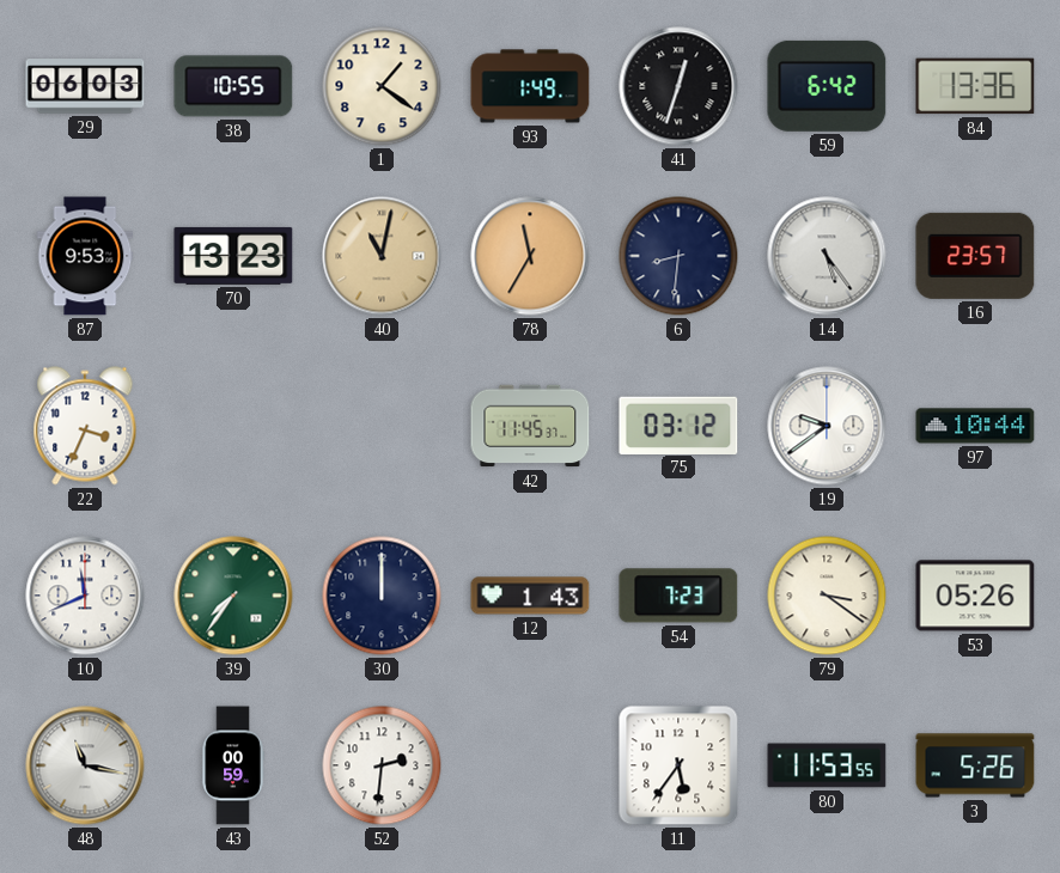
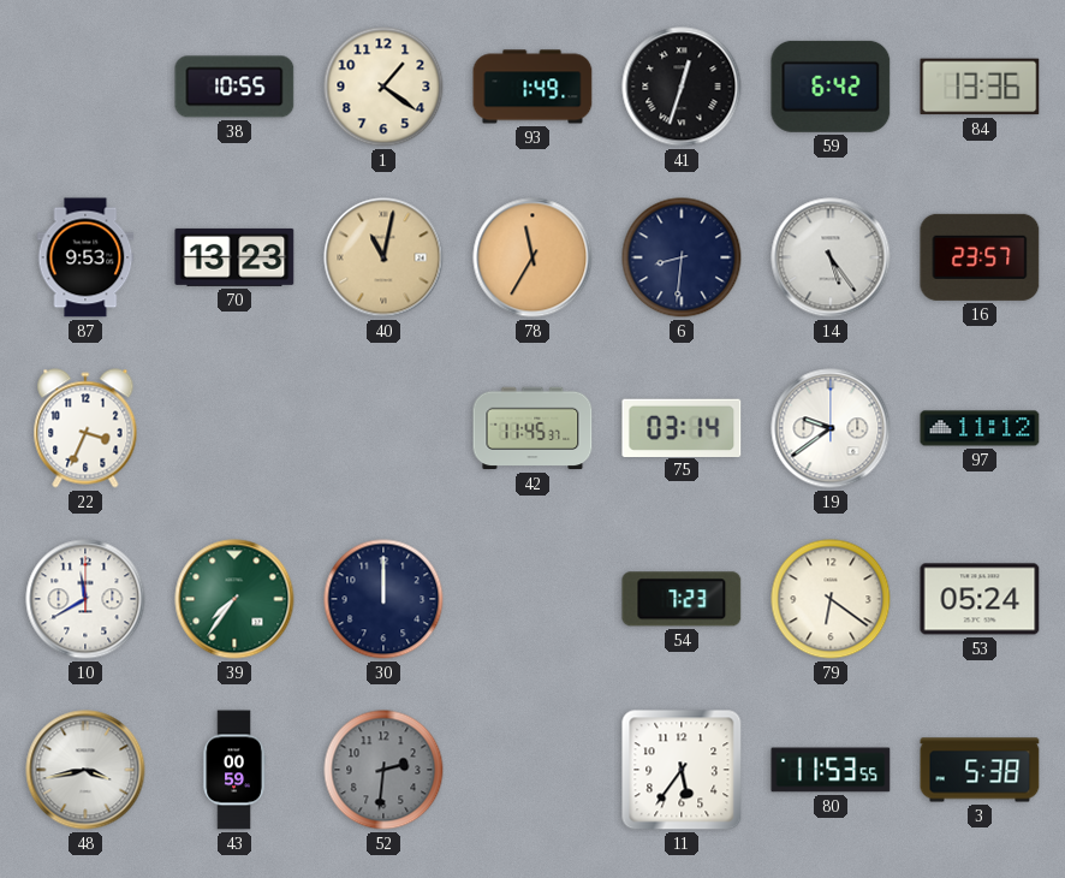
29: 06:03 -> none
75: 03:12 -> 03:14
97: 10:44 -> 11:12
10: 11:41 -> 11:40
12: 1:43 -> none
79: 3:21 -> 6:21
53: 05:26 -> 05:24
48: 11:17 -> 3:43
52 dial: white -> grey
3: 5:26 -> 5:38
